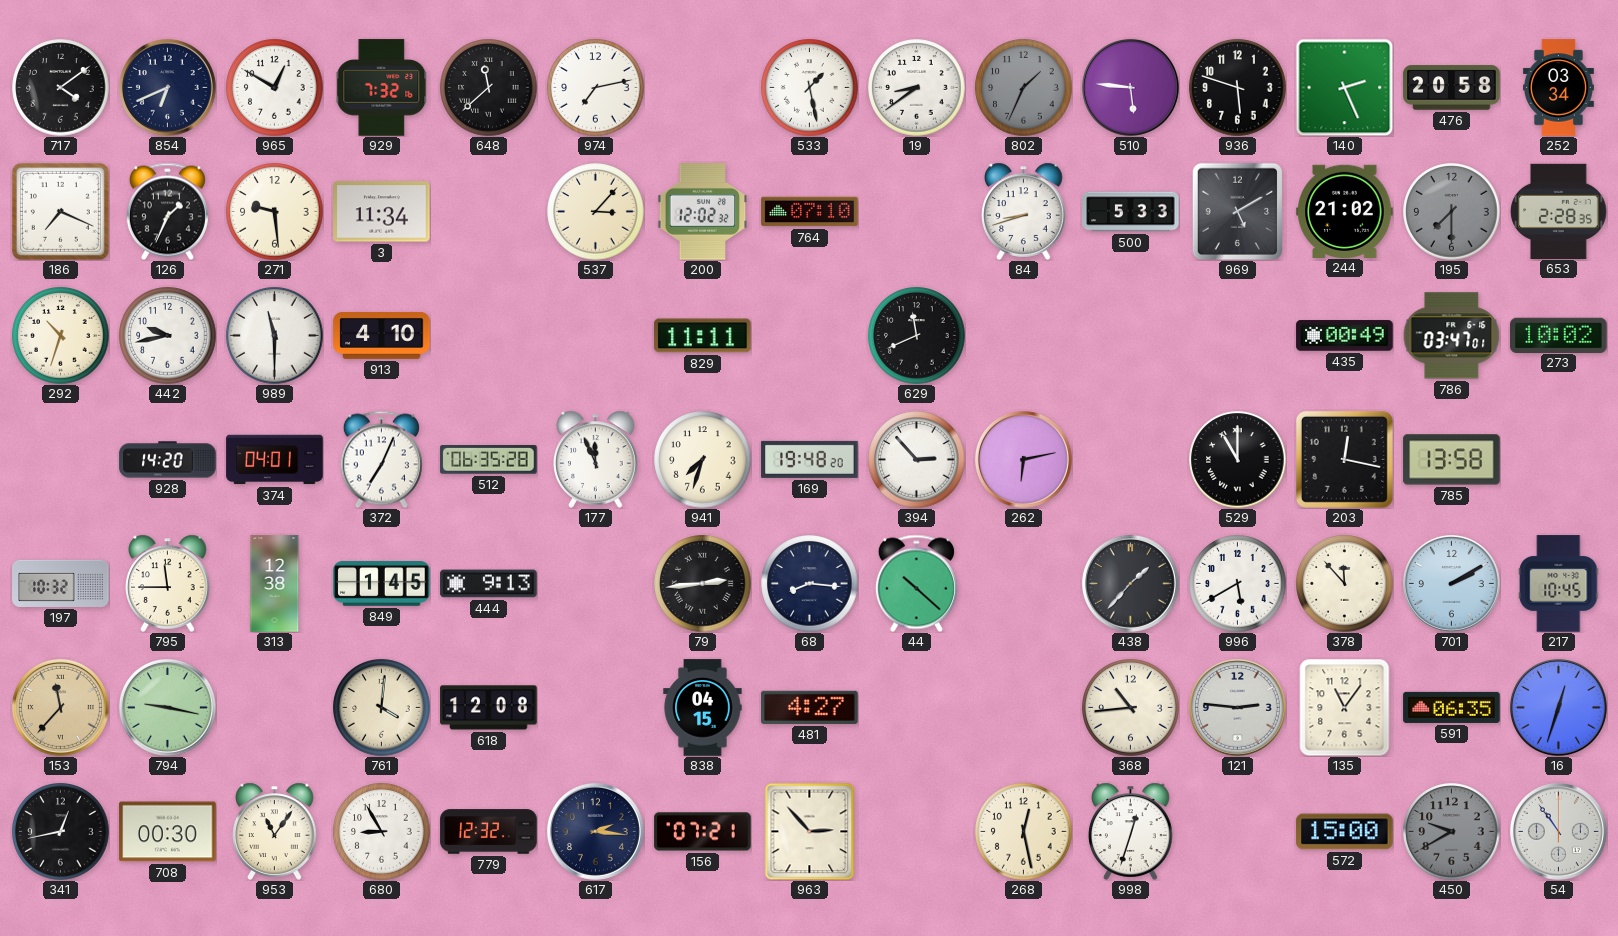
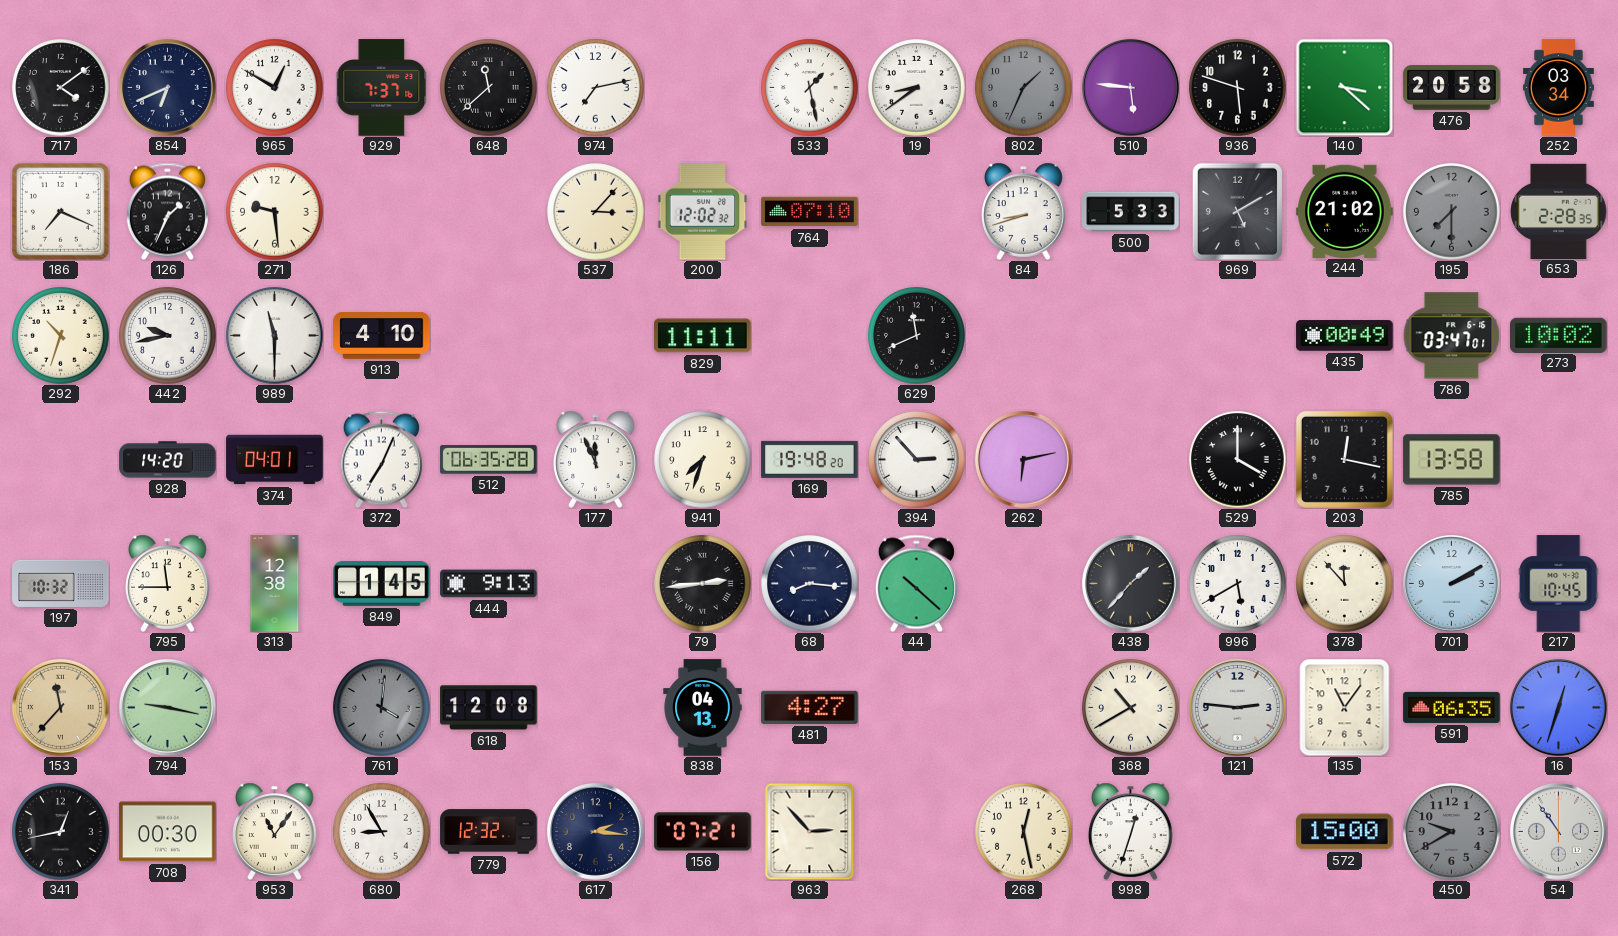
929: 7:32 -> 7:37
140: 2:26 -> 3:22
3: 11:34 -> none
529: 11:00 -> 4:00
761 dial: cream -> grey
838: 04:15 -> 04:13
368: 10:44 -> 10:40
